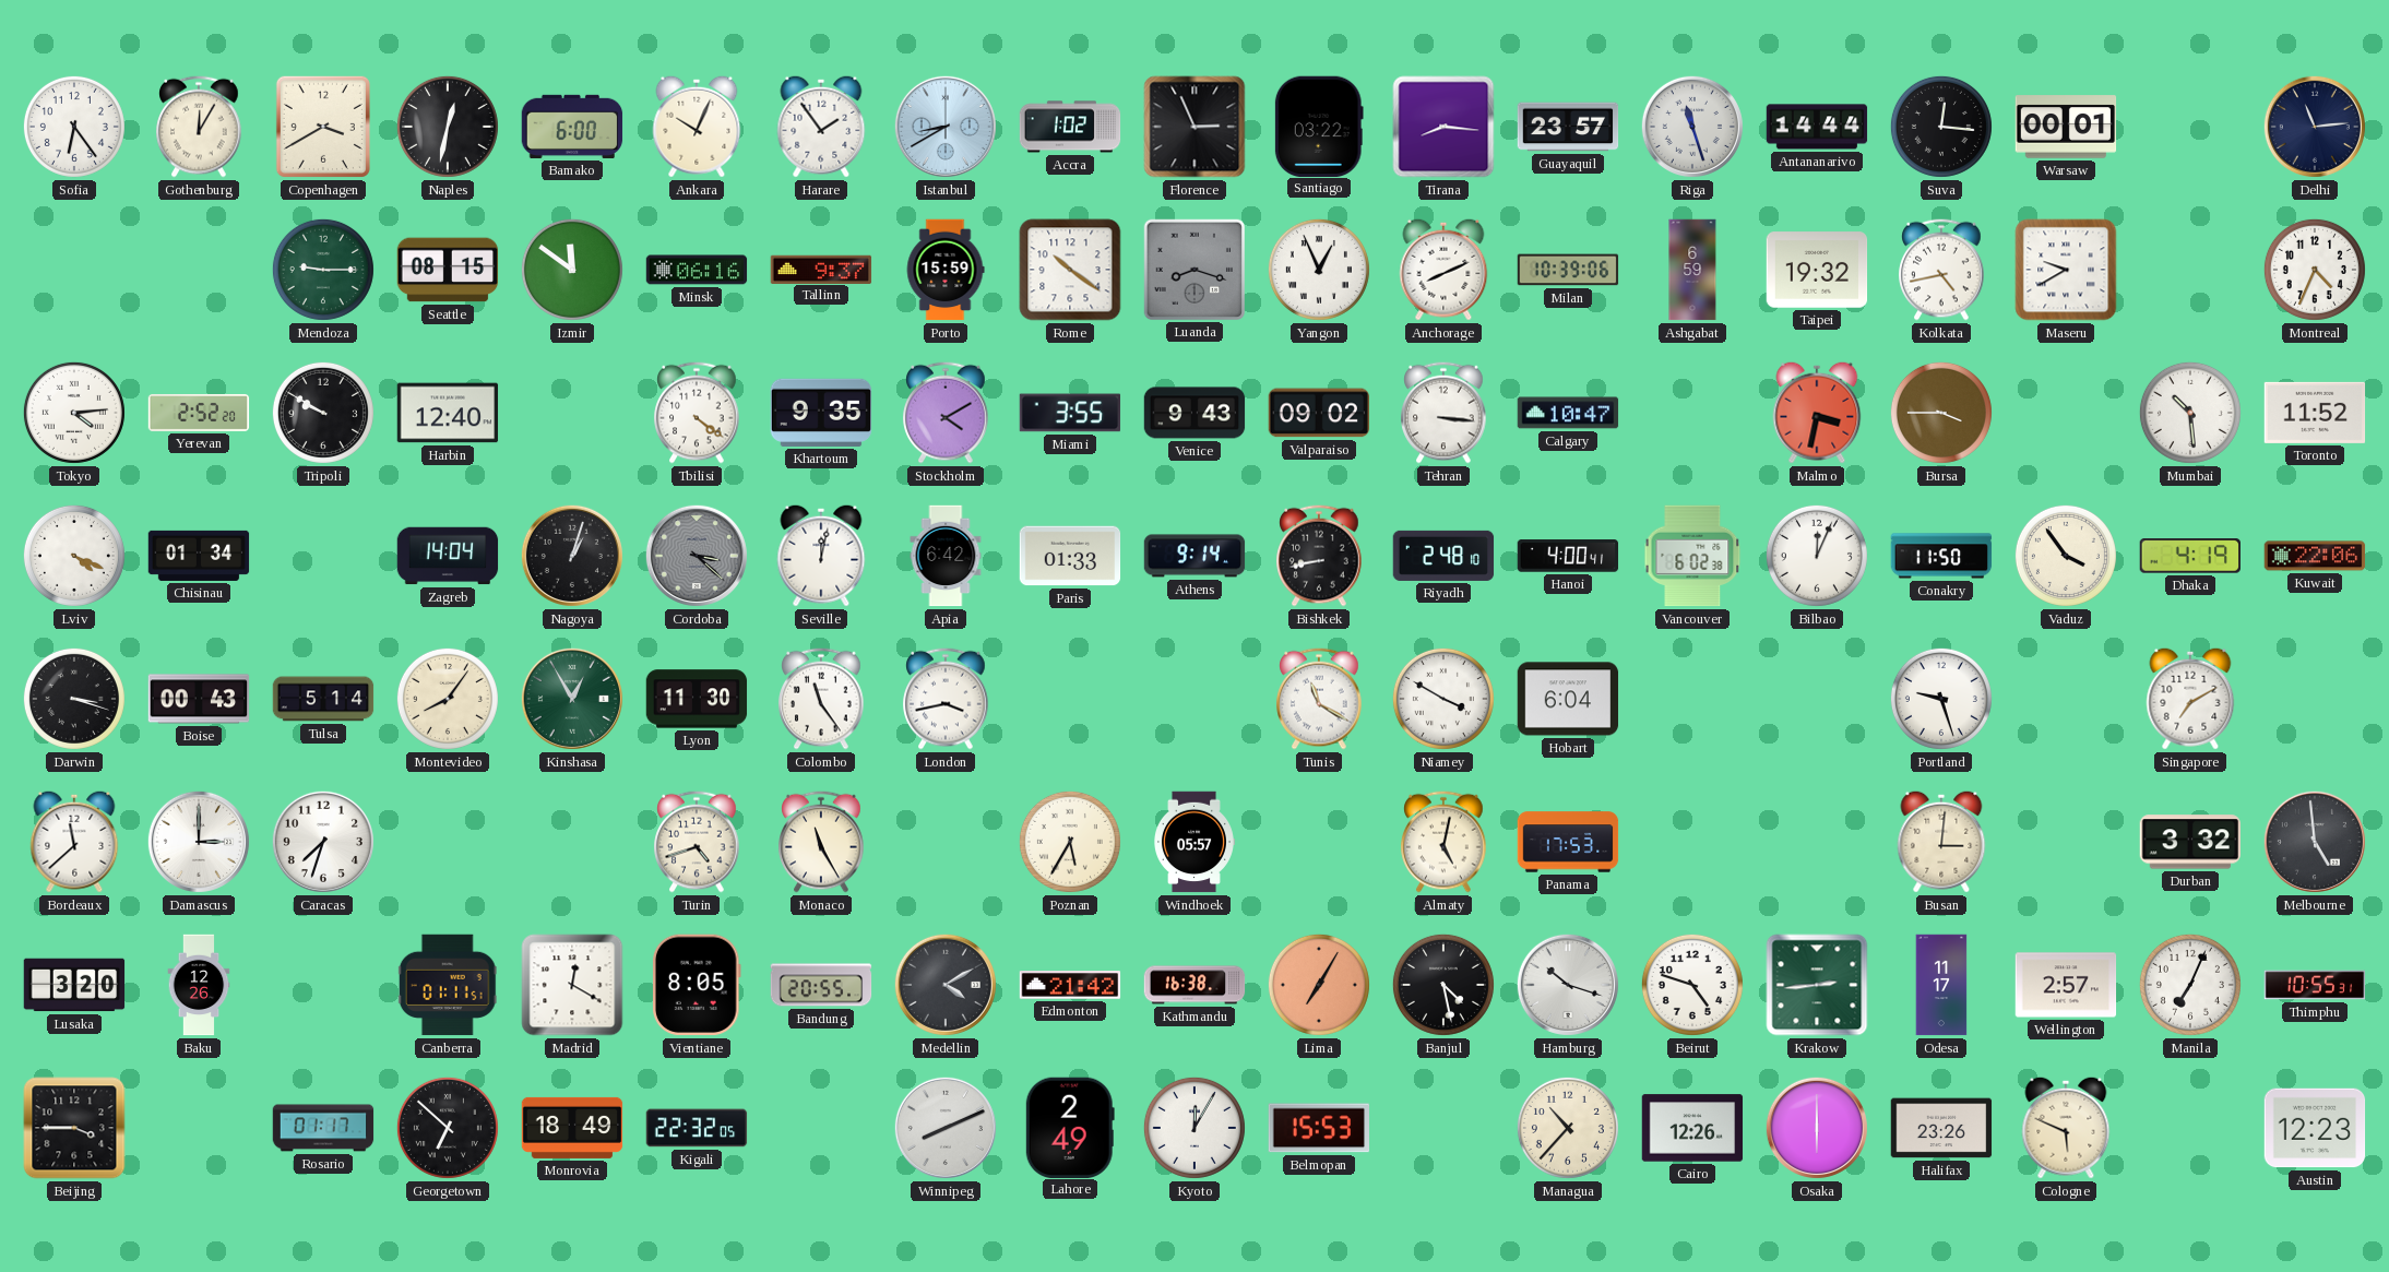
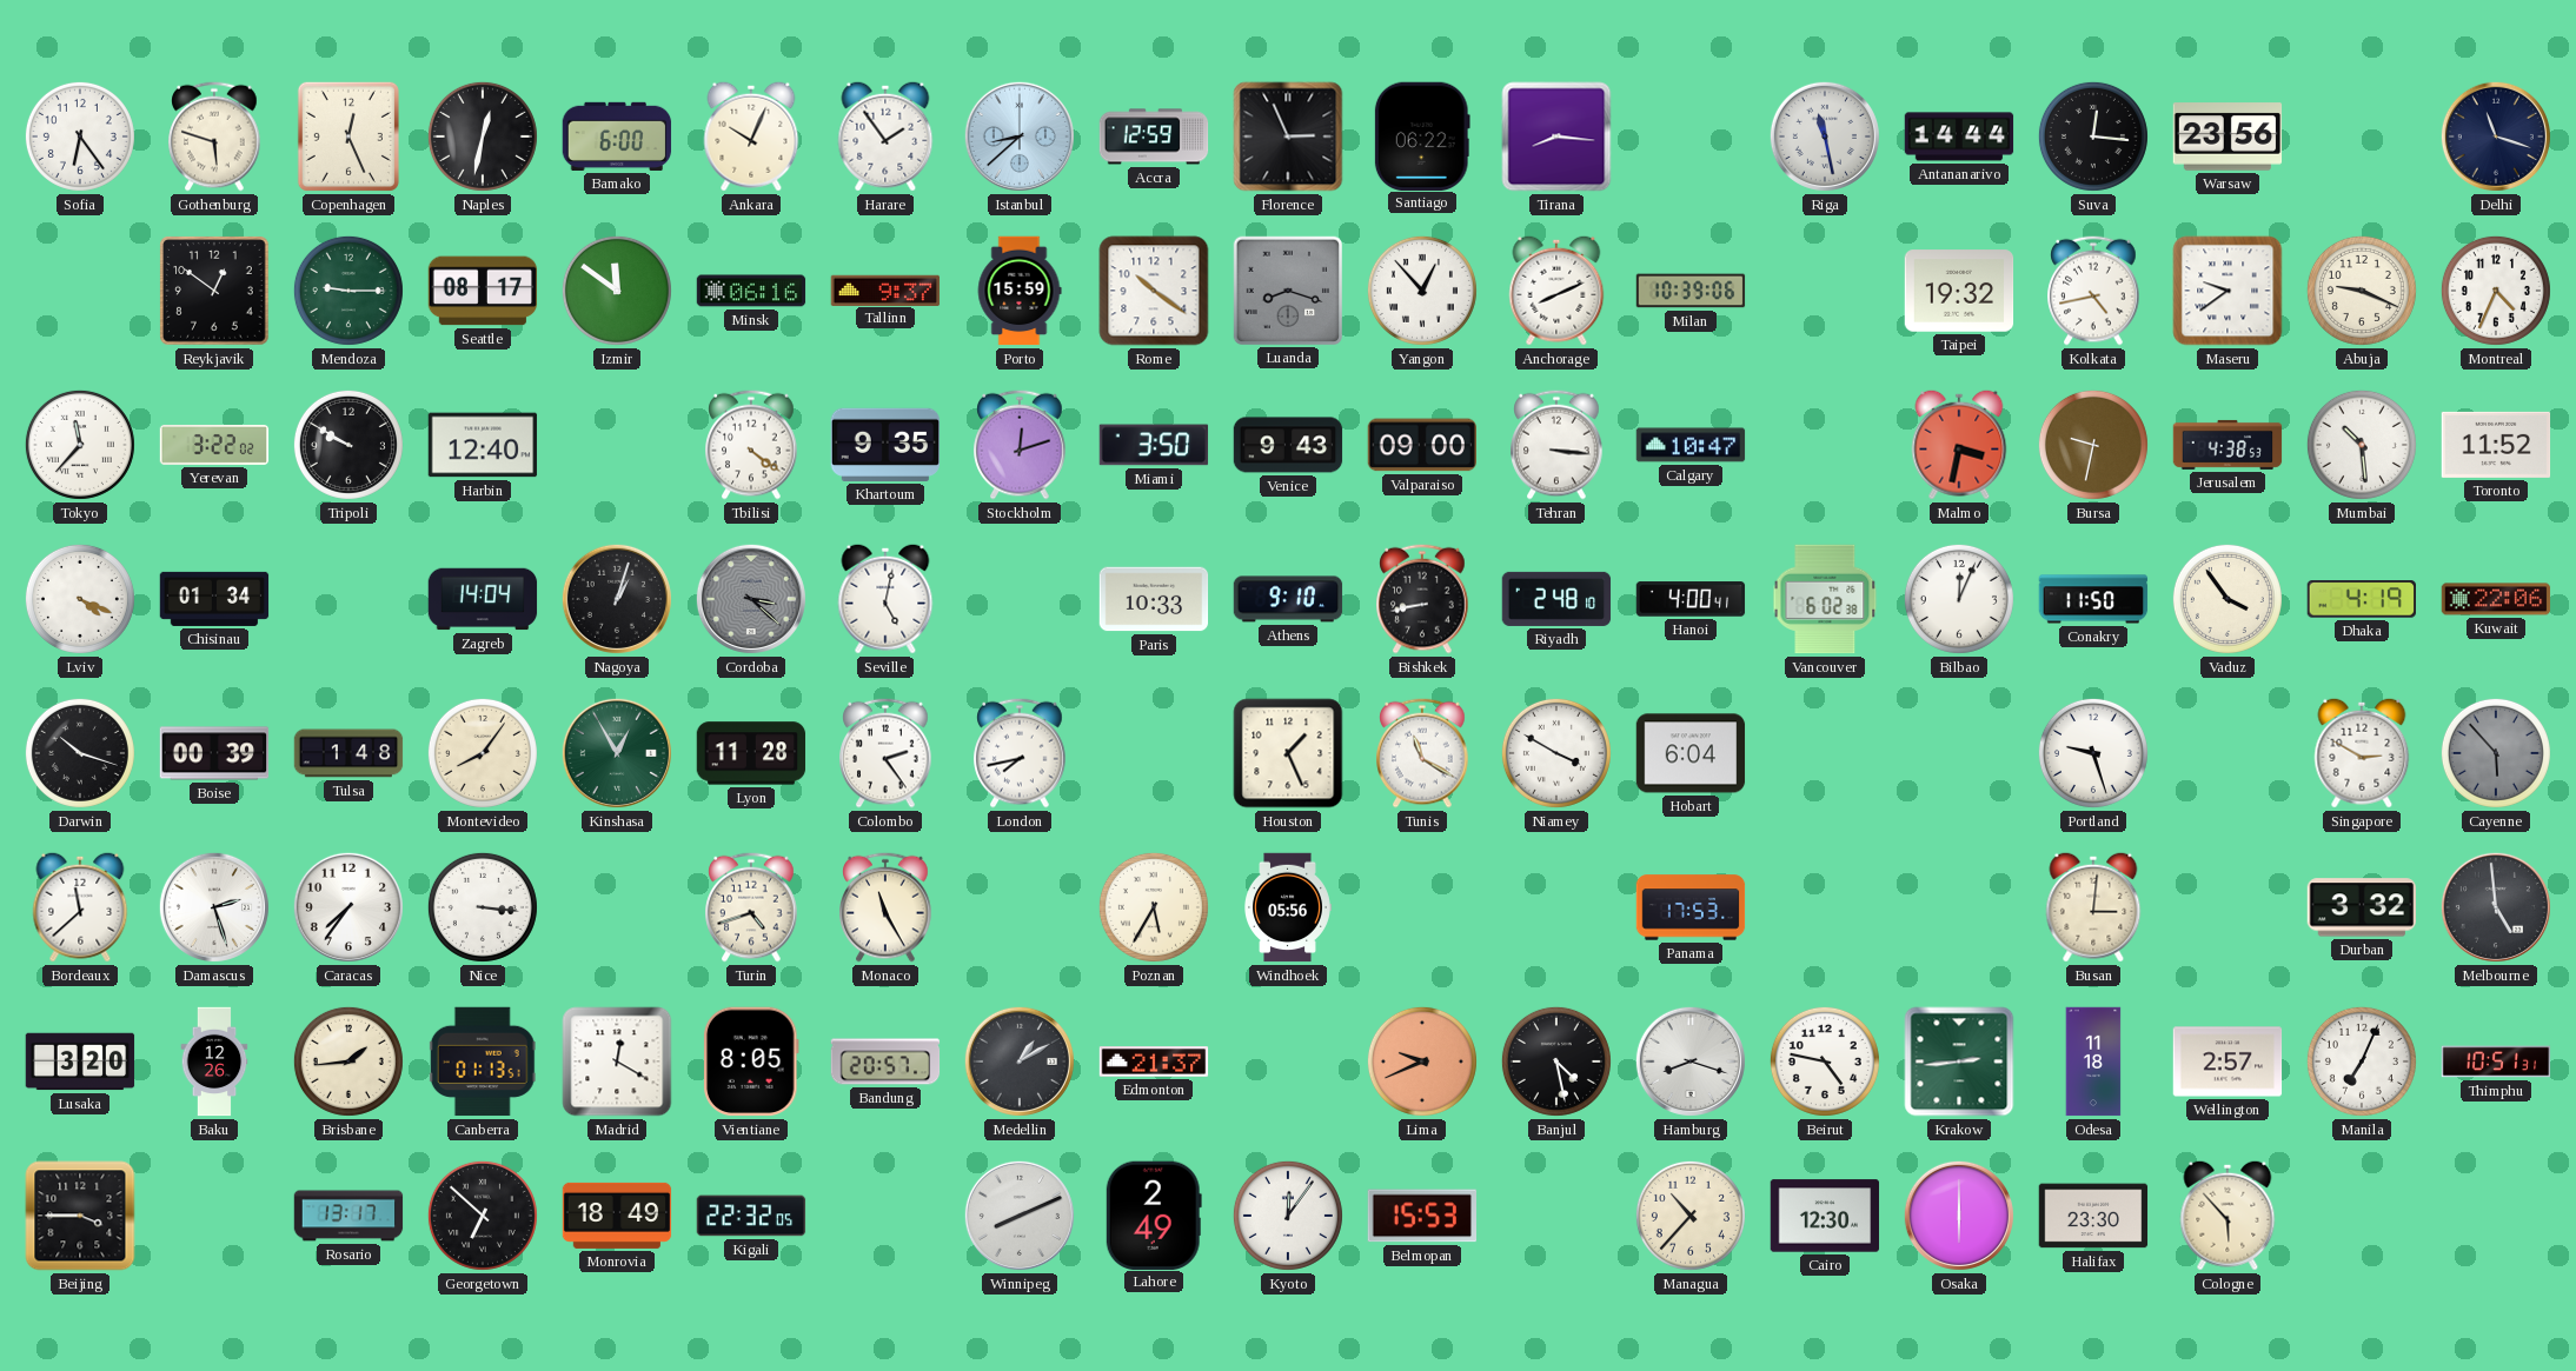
Gothenburg: 12:05 -> 5:48
Copenhagen: 3:40 -> 12:26
Istanbul: 8:40 -> 8:38
Accra: 1:02 -> 12:59
Santiago: 03:22 -> 06:22
Guayaquil: 23:57 -> none
Riga: 11:27 -> 11:28
Warsaw: 00:01 -> 23:56
Delhi: 11:14 -> 11:18
Reykjavik: none -> 12:51
Seattle: 08:15 -> 08:17
Yangon: 12:56 -> 12:53
Ashgabat: 6:59 -> none
Maseru: 9:40 -> 9:39
Abuja: none -> 9:19
Tokyo: 4:14 -> 11:37
Yerevan: 2:52 -> 3:22
Stockholm: 4:10 -> 12:12
Miami: 3:55 -> 3:50
Valparaiso: 09:02 -> 09:00
Bursa: 3:45 -> 9:32
Jerusalem: none -> 4:38
Seville: 12:02 -> 5:02
Apia: 6:42 -> none
Paris: 01:33 -> 10:33
Athens: 9:14 -> 9:10
Darwin: 3:18 -> 10:18
Boise: 00:43 -> 00:39
Tulsa: 5:14 -> 1:48
Lyon: 11:30 -> 11:28
Colombo: 11:24 -> 2:24
London: 3:43 -> 7:43
Houston: none -> 1:26
Singapore: 7:10 -> 2:50
Cayenne: none -> 5:53
Damascus: 3:00 -> 2:27
Caracas: 7:33 -> 7:36
Nice: none -> 3:16
Windhoek: 05:57 -> 05:56
Almaty: 5:02 -> none
Brisbane: none -> 1:44
Canberra: 01:11 -> 01:13
Bandung: 20:55 -> 20:57
Medellin: 4:10 -> 1:10
Edmonton: 21:42 -> 21:37
Kathmandu: 16:38 -> none
Lima: 7:05 -> 9:41
Hamburg: 10:18 -> 8:18
Beirut: 4:48 -> 4:47
Odesa: 11:17 -> 11:18
Thimphu: 10:55 -> 10:51
Rosario: 01:17 -> 13:17
Kyoto: 12:05 -> 12:06
Cairo: 12:26 -> 12:30
Halifax: 23:26 -> 23:30
Cologne: 5:49 -> 5:53
Austin: 12:23 -> none
